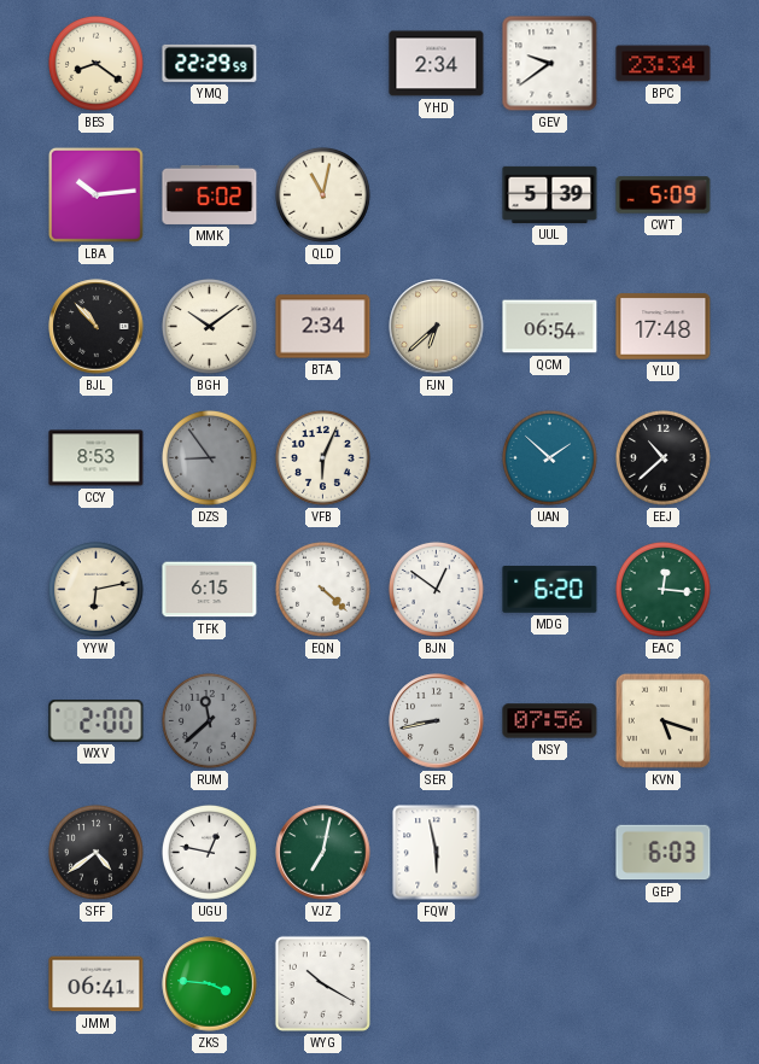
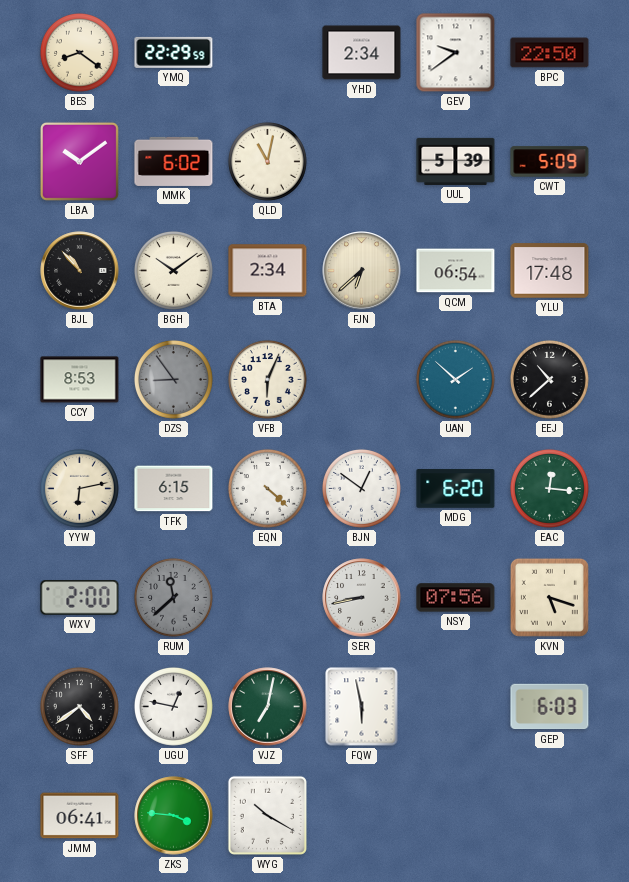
BPC: 23:34 -> 22:50
LBA: 10:14 -> 10:09
